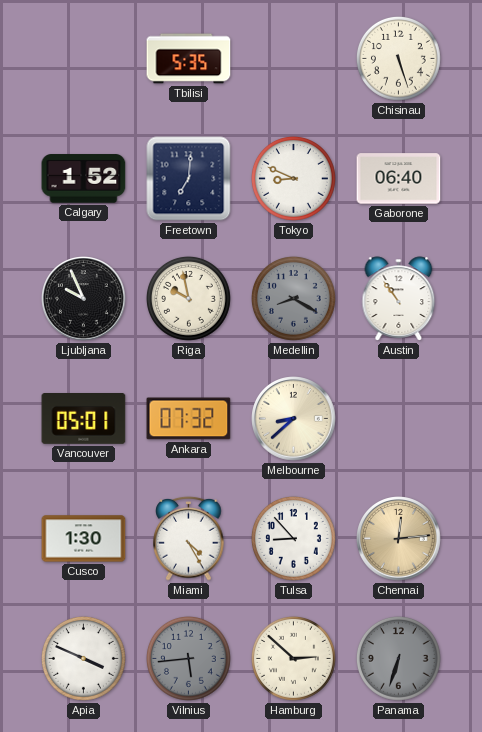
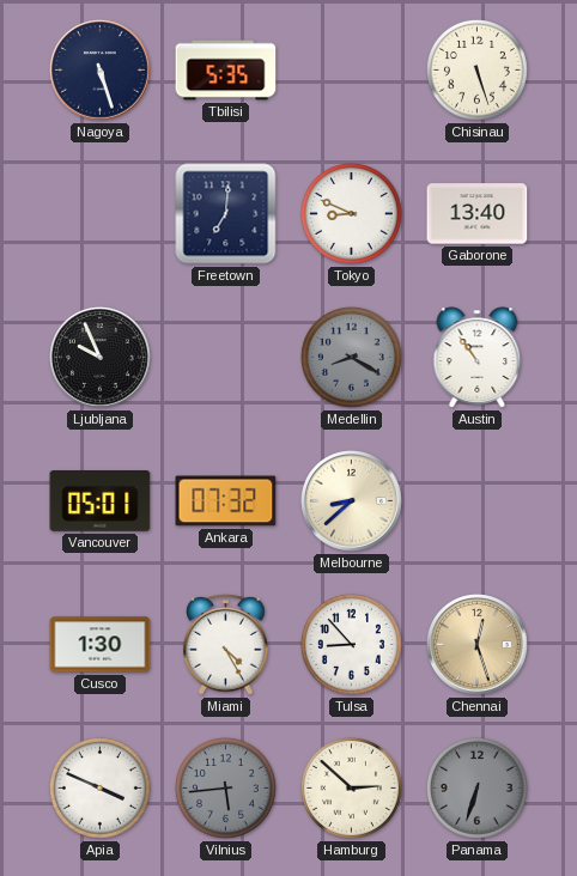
Nagoya: none -> 5:27
Calgary: 1:52 -> none
Gaborone: 06:40 -> 13:40
Riga: 9:58 -> none
Chennai: 12:14 -> 12:27
